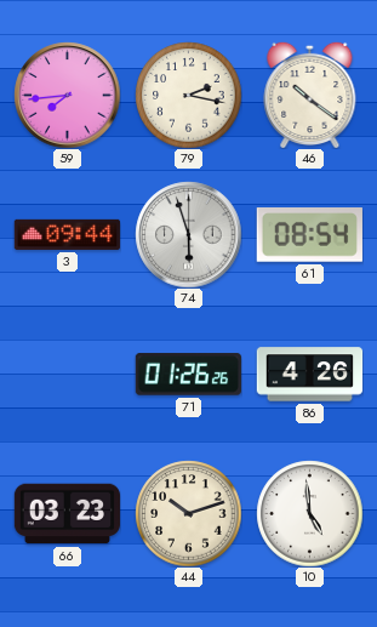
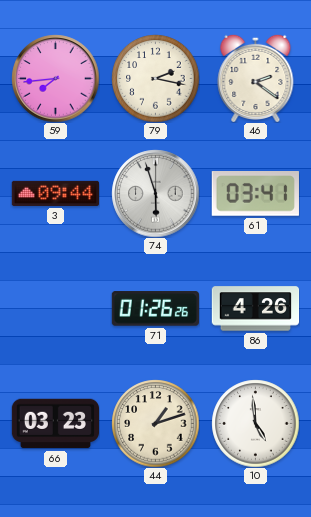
46: 10:21 -> 2:21
61: 08:54 -> 03:41
44: 10:12 -> 1:12
